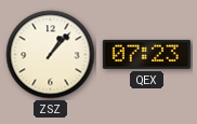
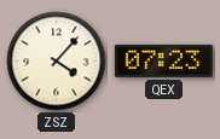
ZSZ: 1:07 -> 4:07
